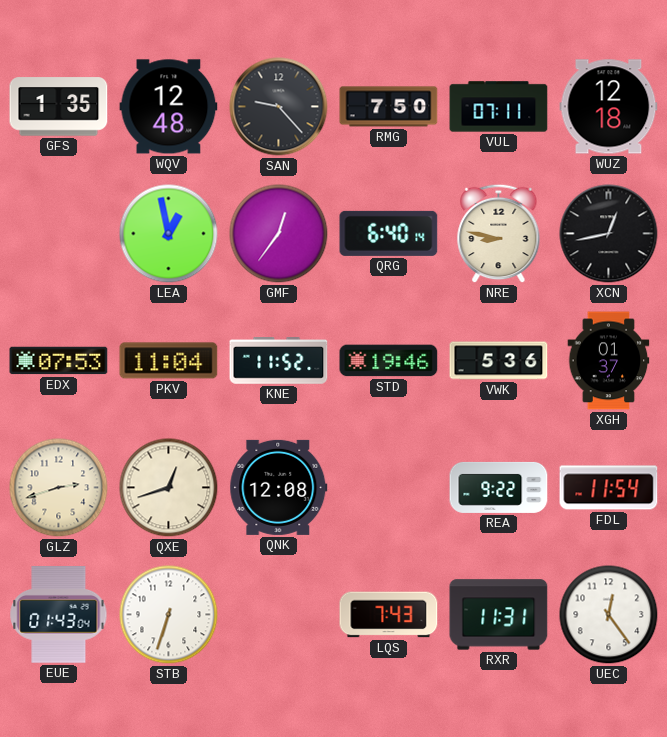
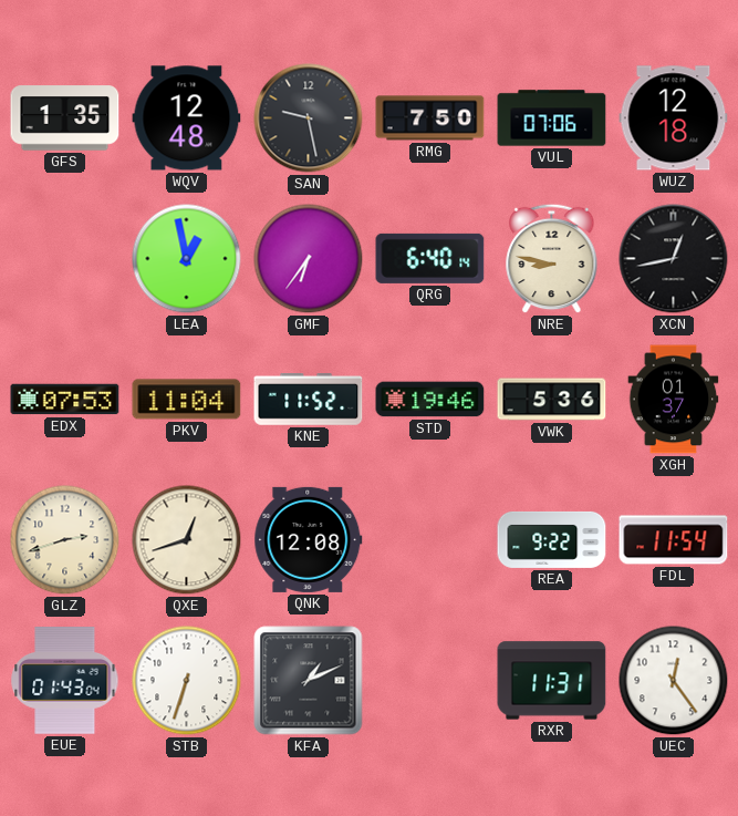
SAN: 9:23 -> 9:28
VUL: 07:11 -> 07:06
GMF: 12:36 -> 6:36
KFA: none -> 1:11
LQS: 7:43 -> none
